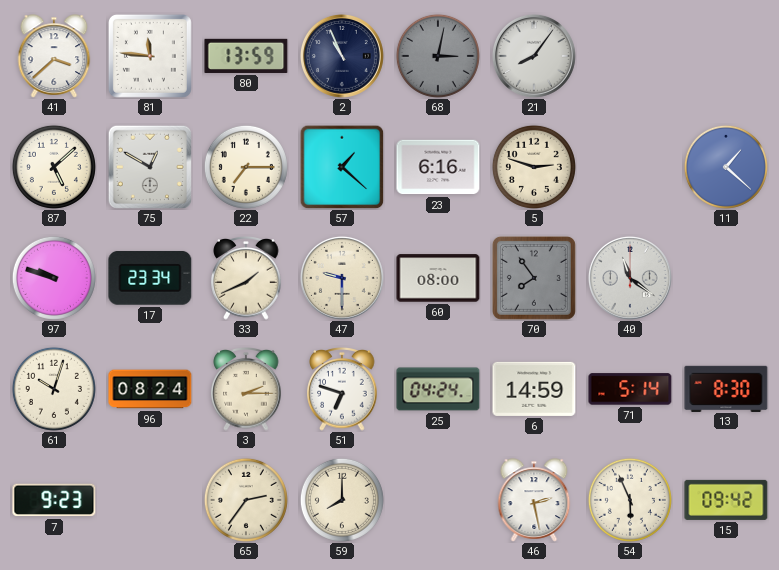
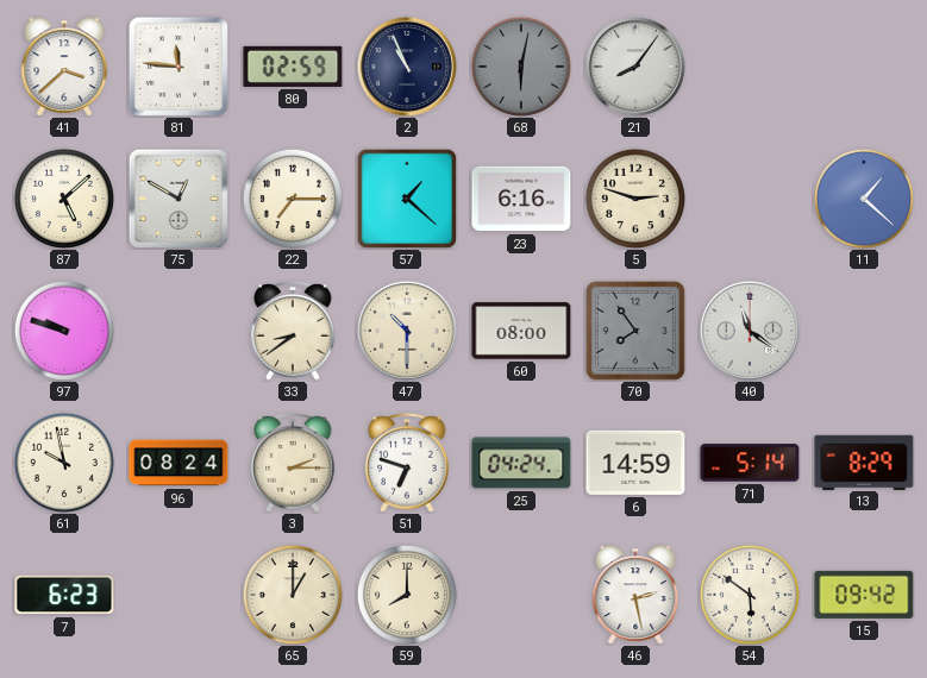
80: 13:59 -> 02:59
68: 3:02 -> 6:02
17: 23:34 -> none
33: 1:41 -> 8:39
47: 9:30 -> 10:30
61: 10:03 -> 9:58
13: 8:30 -> 8:29
7: 9:23 -> 6:23
65: 2:36 -> 1:00
54: 5:56 -> 5:51
